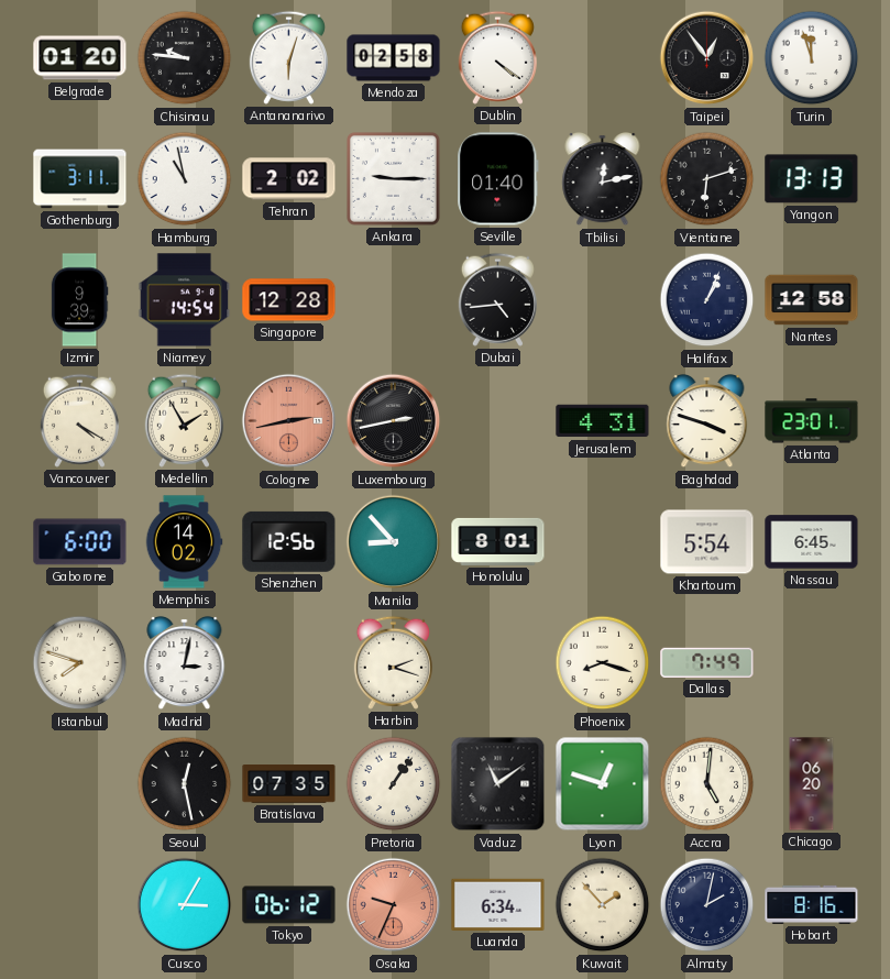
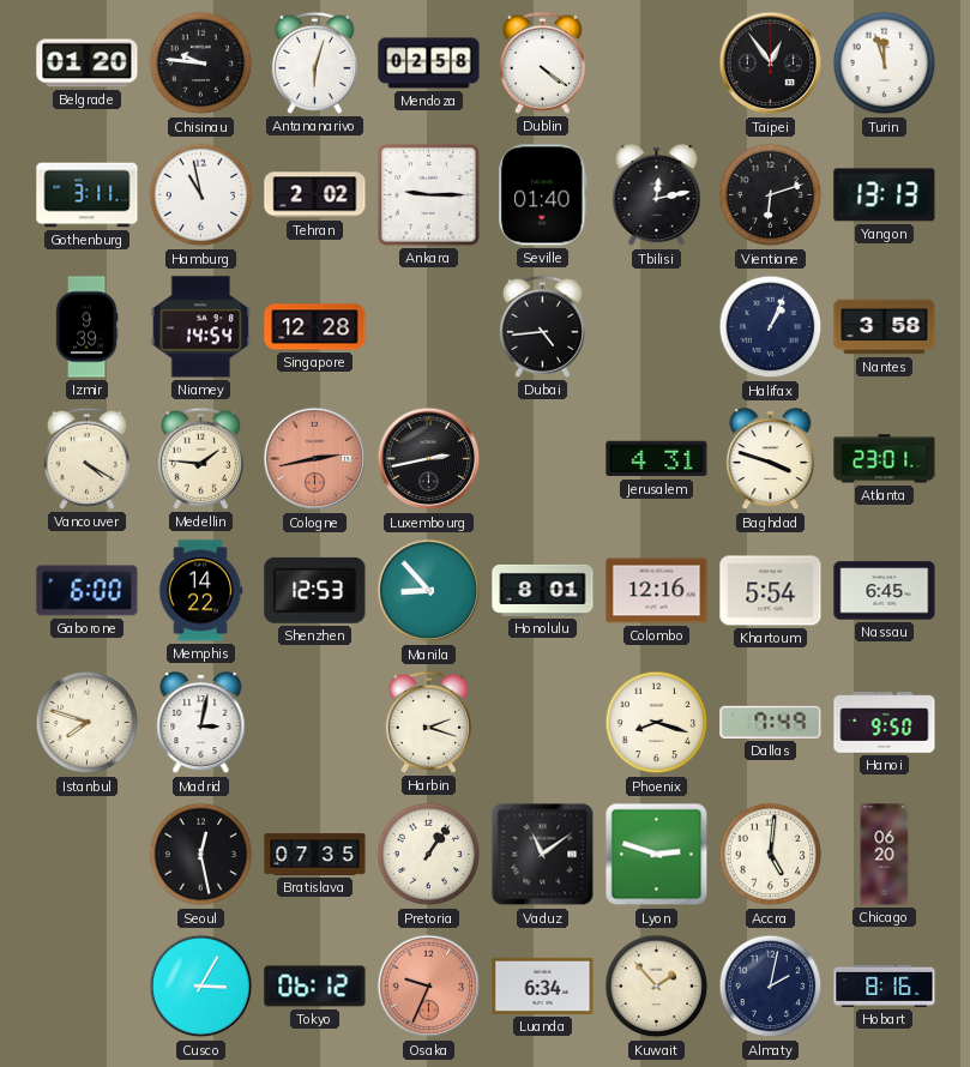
Nantes: 12:58 -> 3:58
Medellin: 1:55 -> 1:46
Memphis: 14:02 -> 14:22
Shenzhen: 12:56 -> 12:53
Colombo: none -> 12:16
Hanoi: none -> 9:50
Lyon: 12:48 -> 2:48
